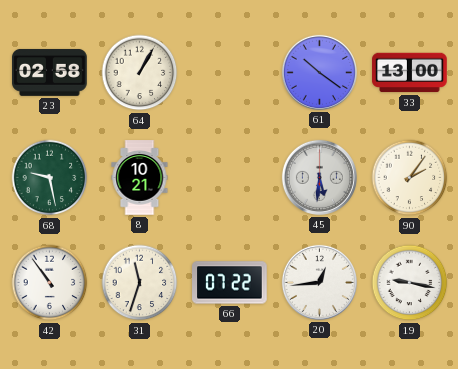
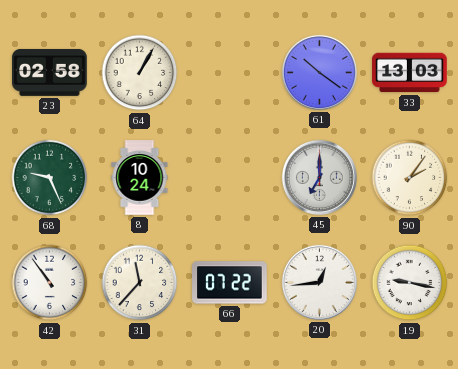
33: 13:00 -> 13:03
68: 9:28 -> 9:26
8: 10:21 -> 10:24
45: 5:31 -> 7:00
31: 11:33 -> 11:37
